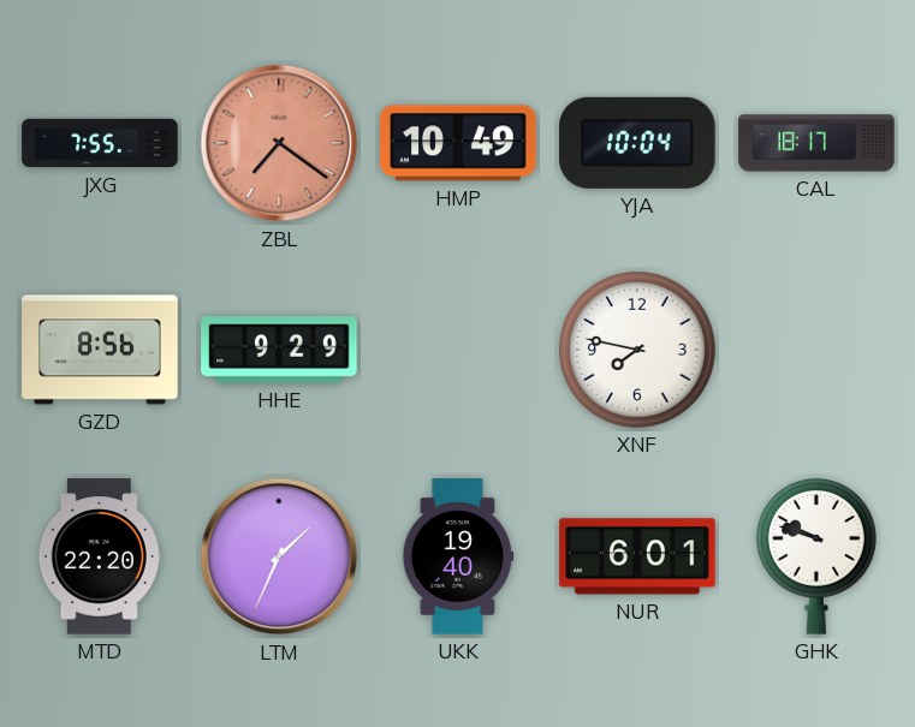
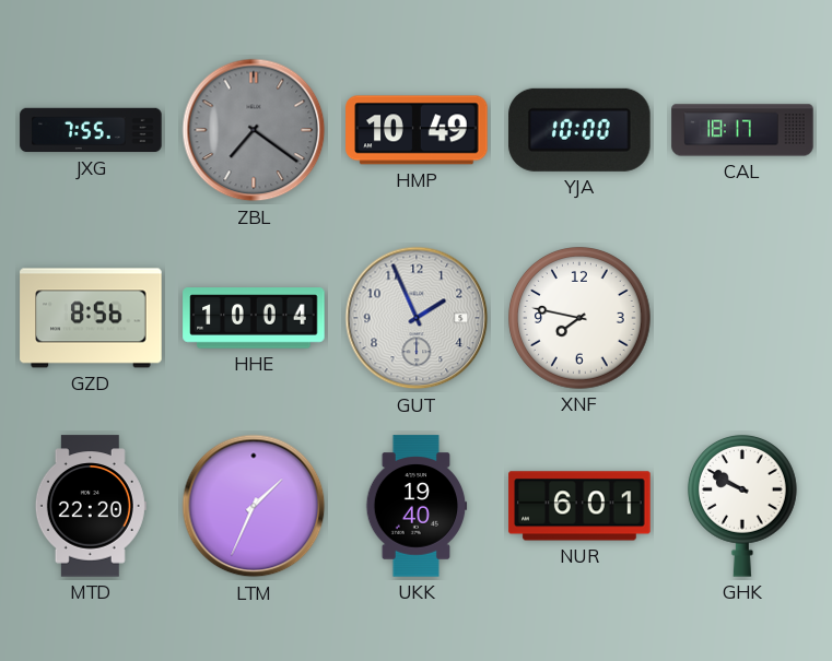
ZBL dial: salmon -> grey
YJA: 10:04 -> 10:00
HHE: 9:29 -> 10:04
GUT: none -> 1:56
GHK: 9:48 -> 9:50
